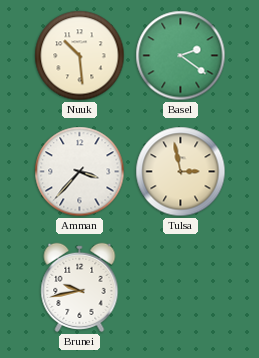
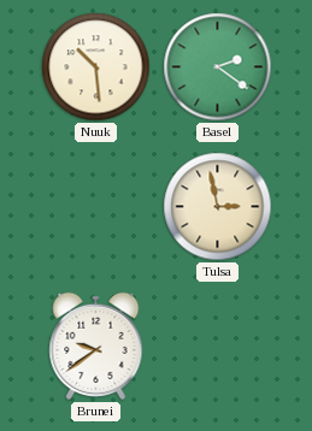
Amman: 3:37 -> none
Brunei: 9:43 -> 9:39
